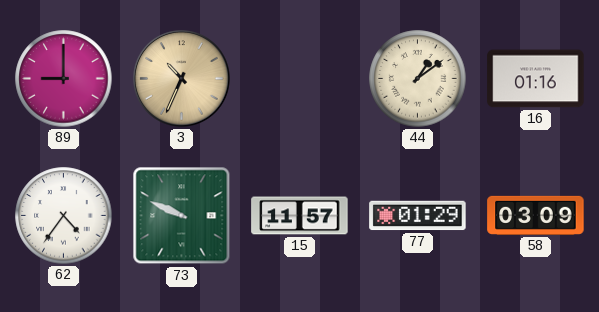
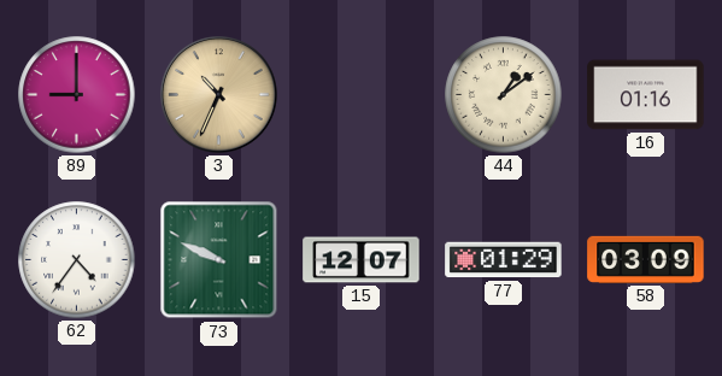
15: 11:57 -> 12:07
